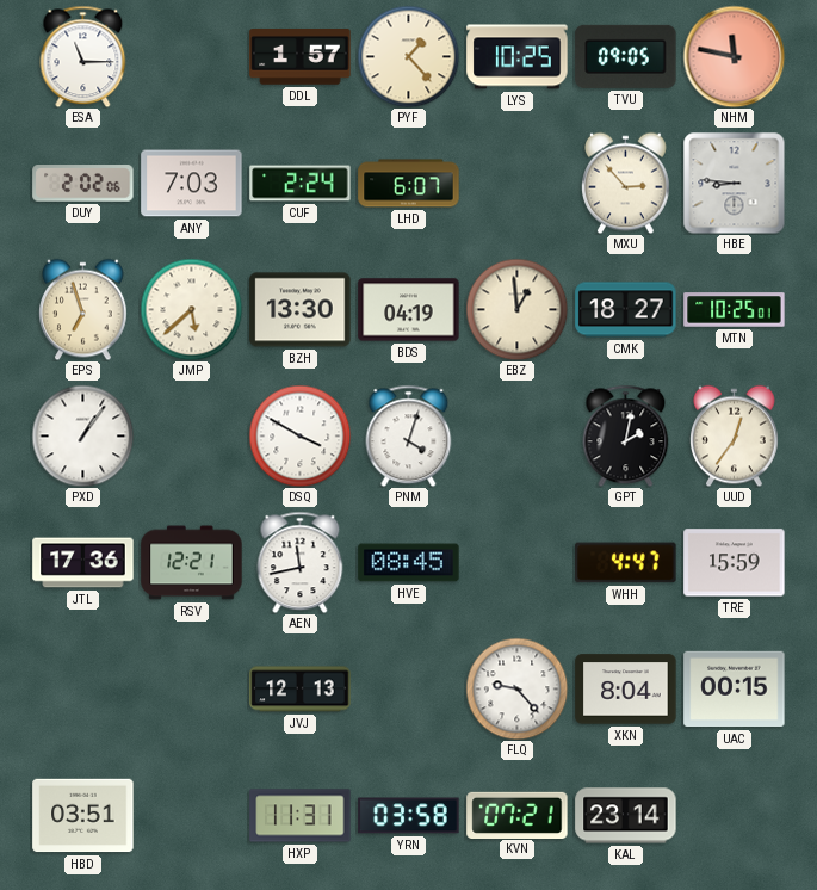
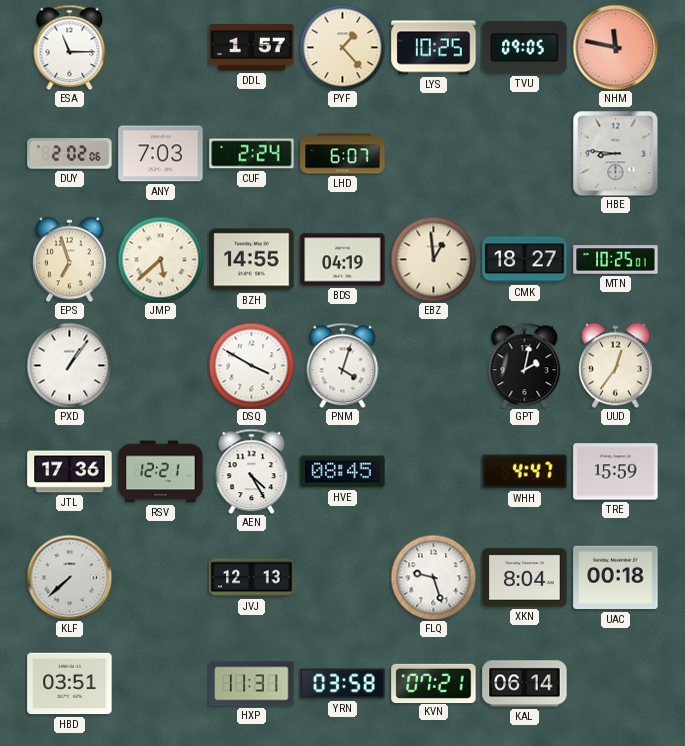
MXU: 2:53 -> none
BZH: 13:30 -> 14:55
AEN: 11:43 -> 4:25
KLF: none -> 7:38
FLQ: 9:23 -> 9:27
UAC: 00:15 -> 00:18
KAL: 23:14 -> 06:14
